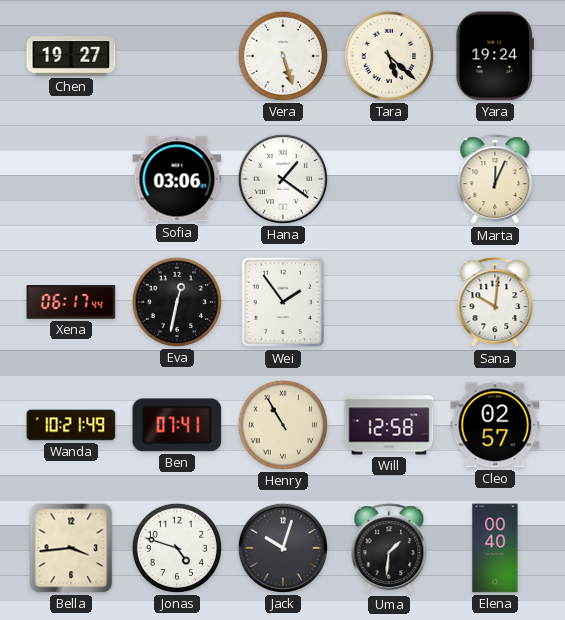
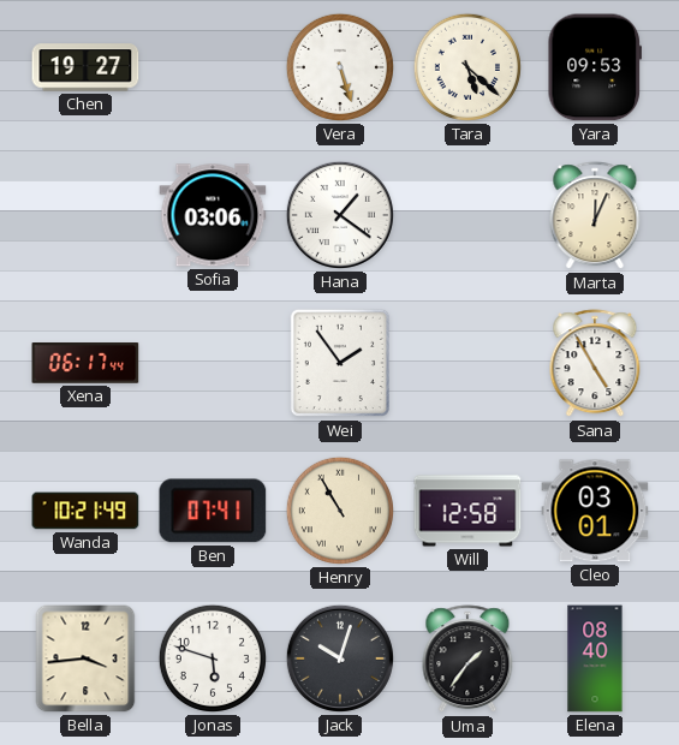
Yara: 19:24 -> 09:53
Eva: 12:32 -> none
Sana: 10:01 -> 4:55
Cleo: 02:57 -> 03:01
Jonas: 4:48 -> 5:48
Uma: 1:31 -> 1:36
Elena: 00:40 -> 08:40
